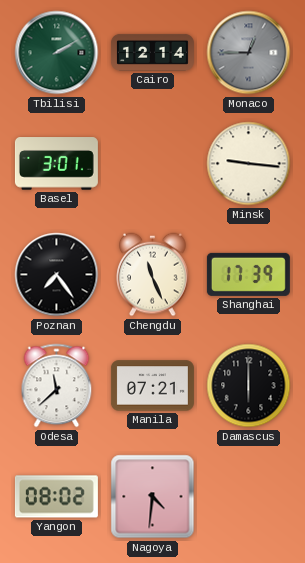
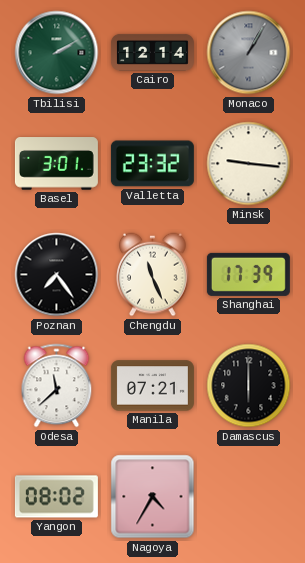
Monaco: 12:45 -> 1:05
Valletta: none -> 23:32
Nagoya: 4:31 -> 4:35
